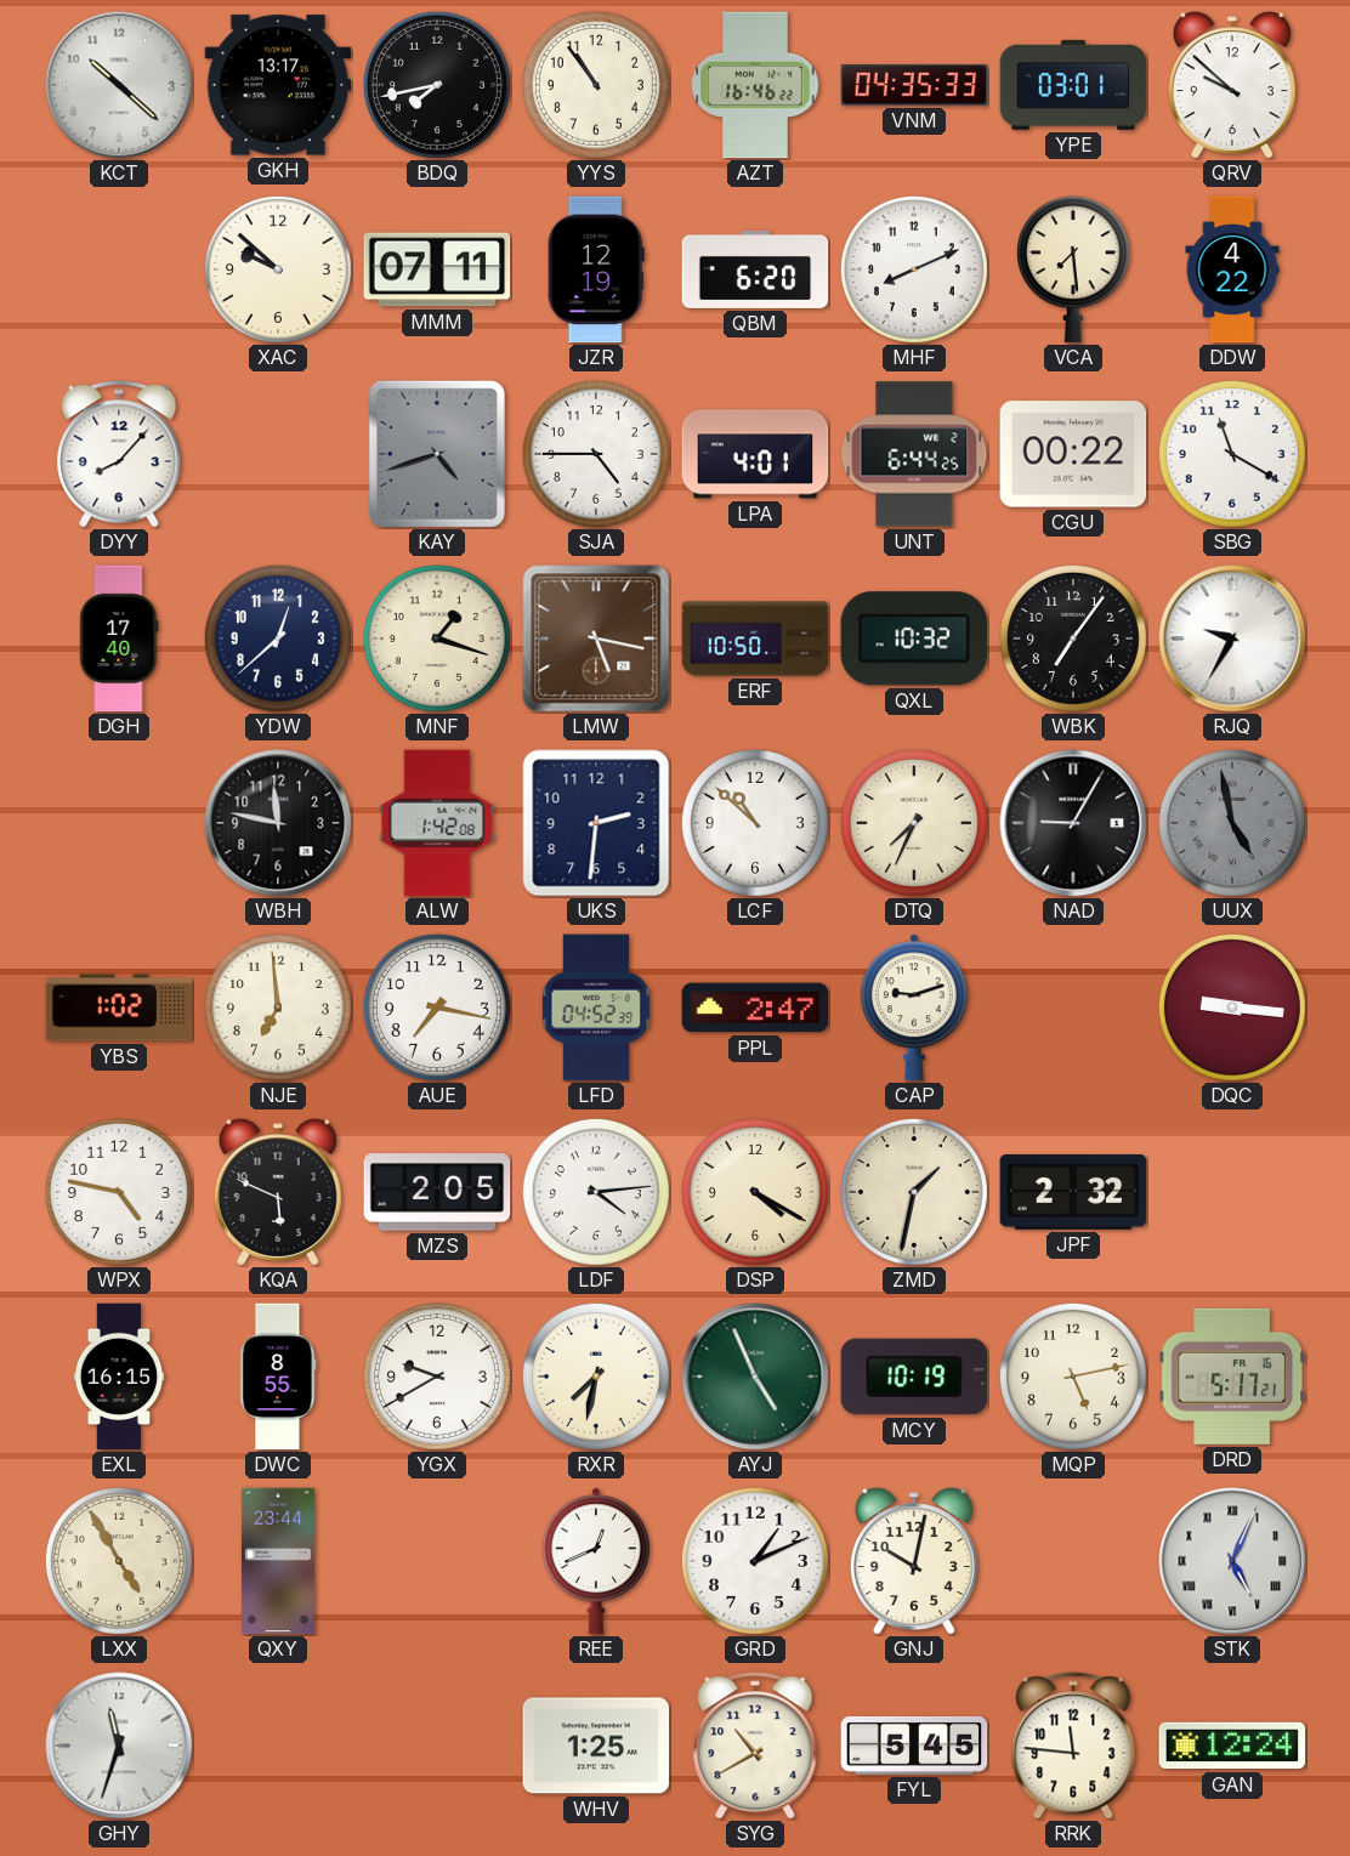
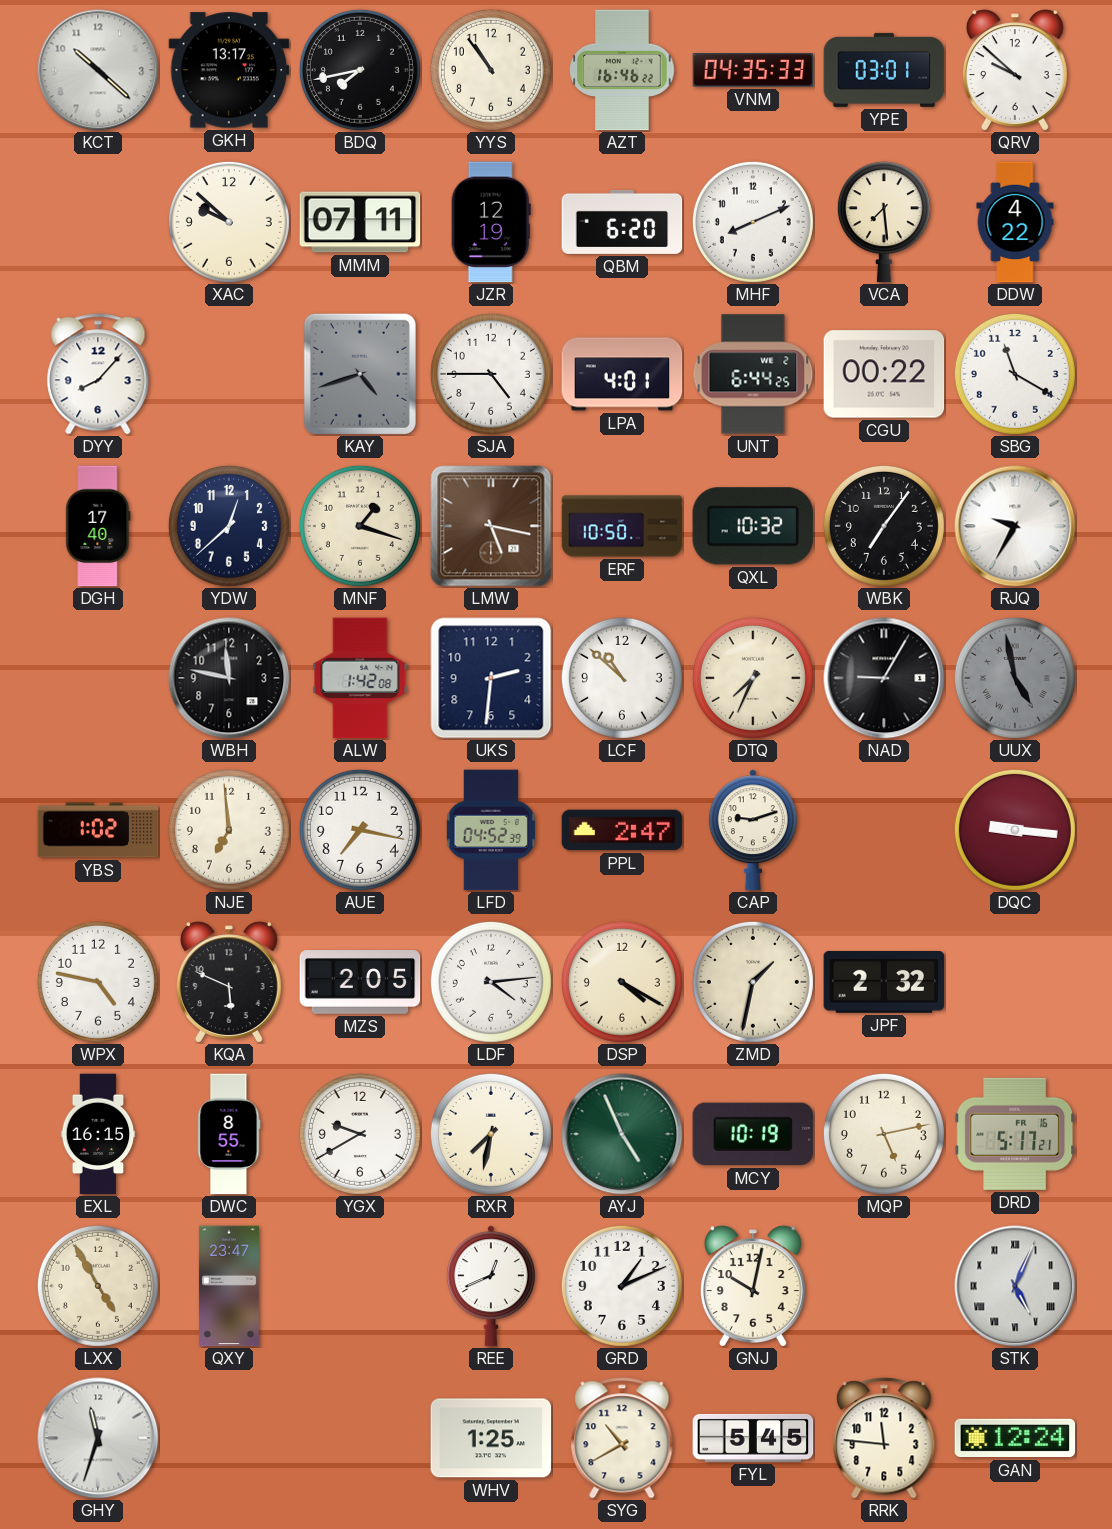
QXY: 23:44 -> 23:47
